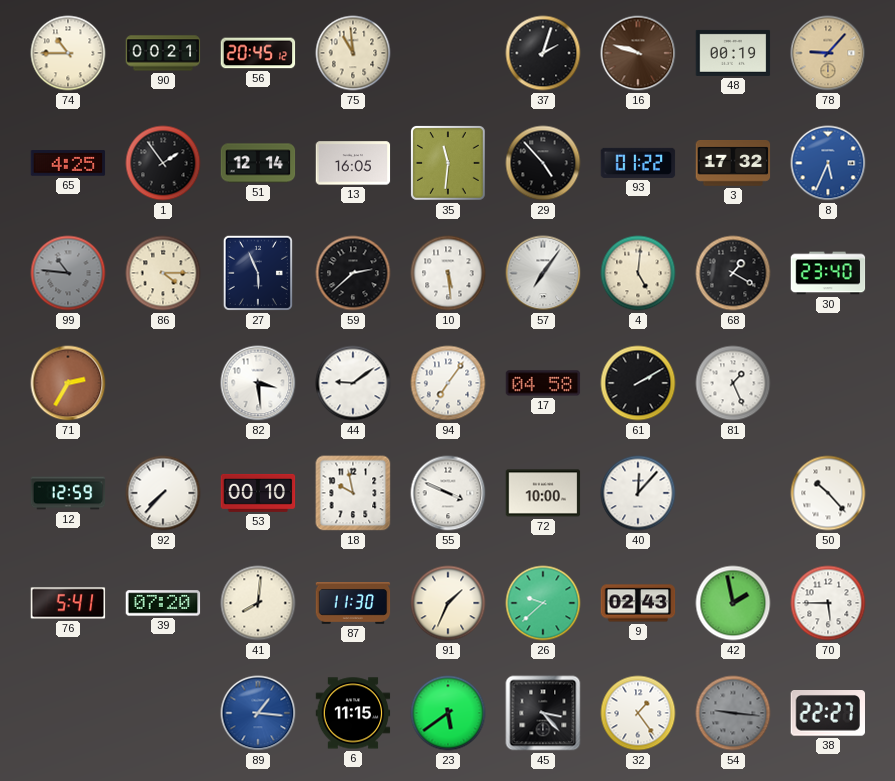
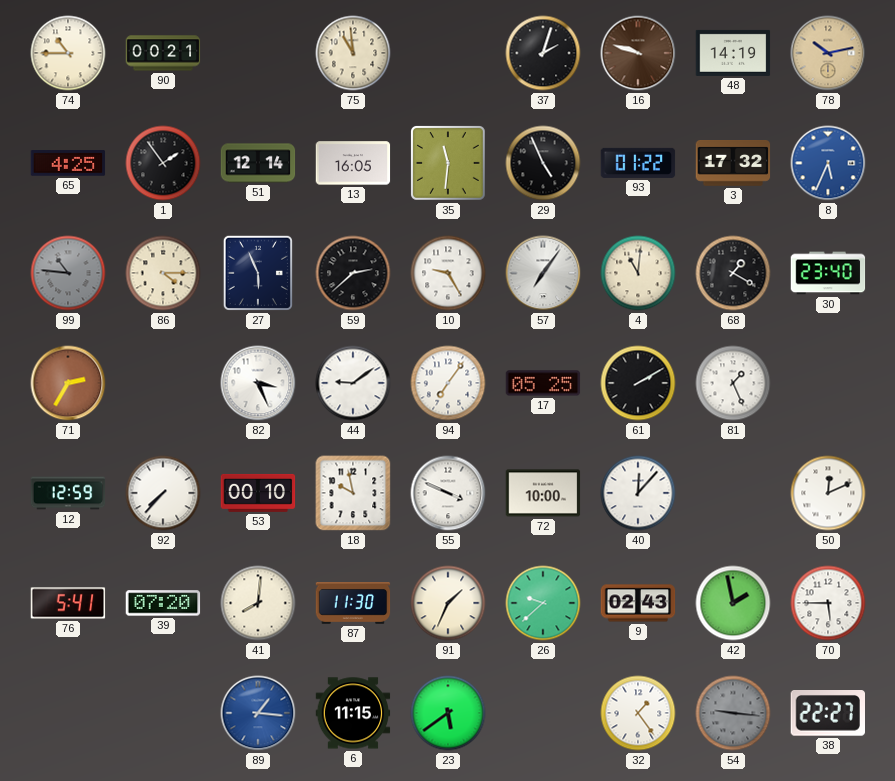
56: 20:45 -> none
48: 00:19 -> 14:19
78: 9:07 -> 10:13
29: 4:53 -> 4:56
10: 5:29 -> 9:25
4: 5:01 -> 11:01
82: 3:29 -> 3:26
17: 04:58 -> 05:25
50: 10:23 -> 12:11
45: 3:23 -> none
